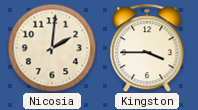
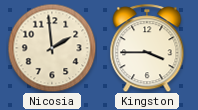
Nicosia: 2:01 -> 1:59
